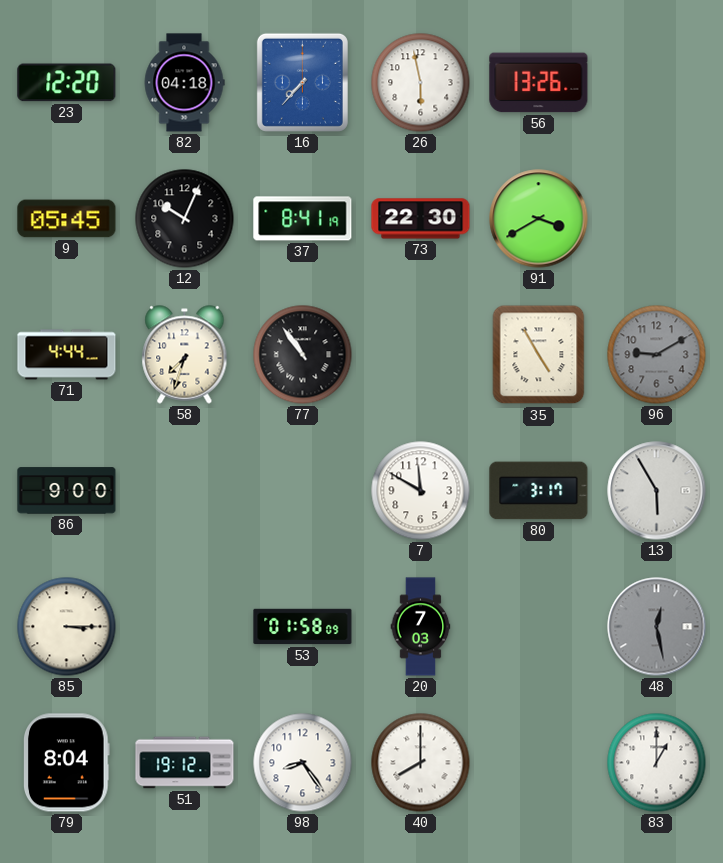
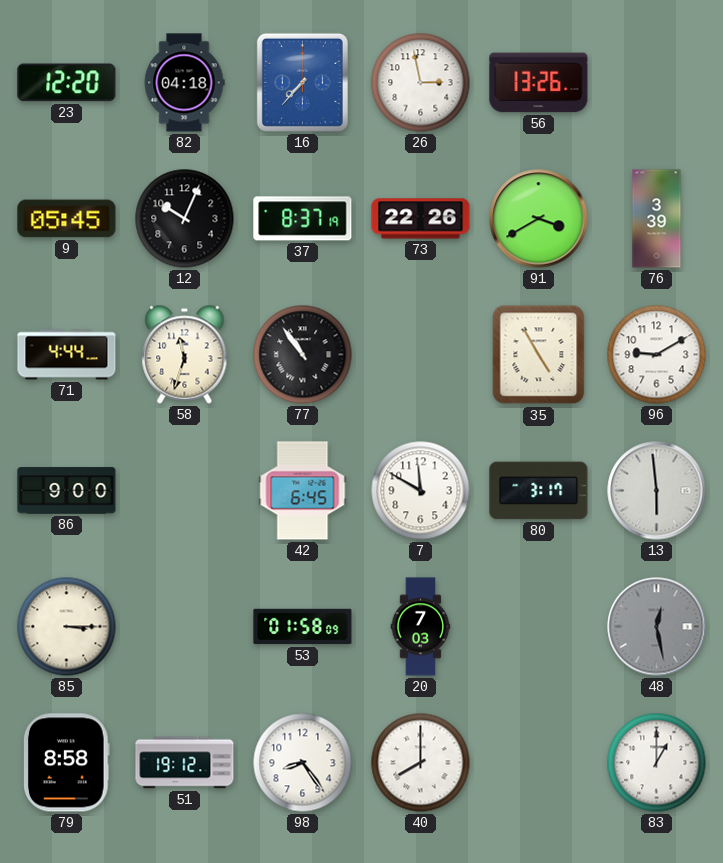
26: 5:58 -> 2:58
37: 8:41 -> 8:37
73: 22:30 -> 22:26
76: none -> 3:39
58: 7:33 -> 11:33
96 dial: grey -> white
42: none -> 6:45
13: 5:55 -> 5:59
79: 8:04 -> 8:58
